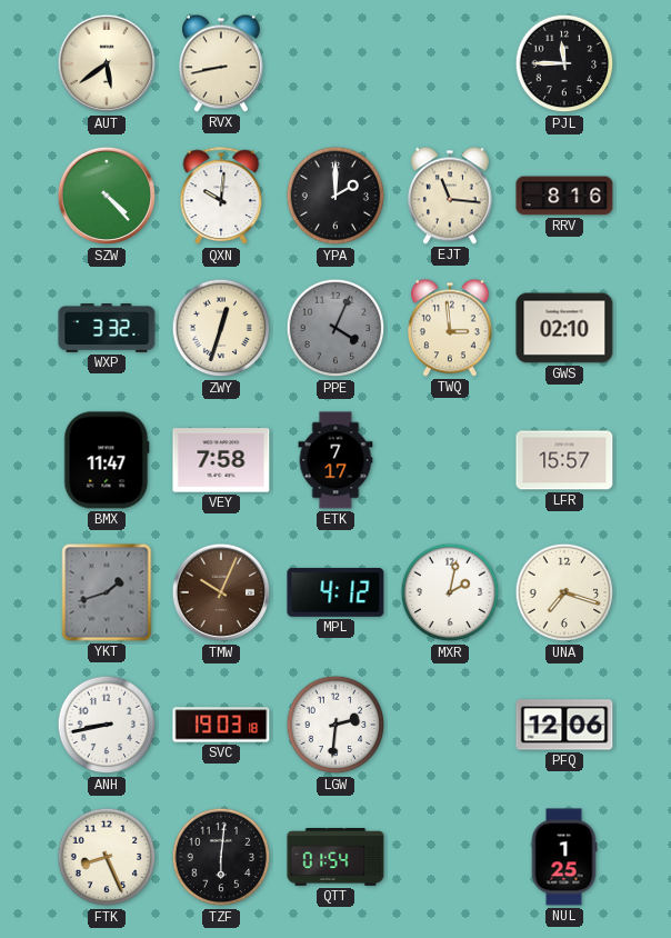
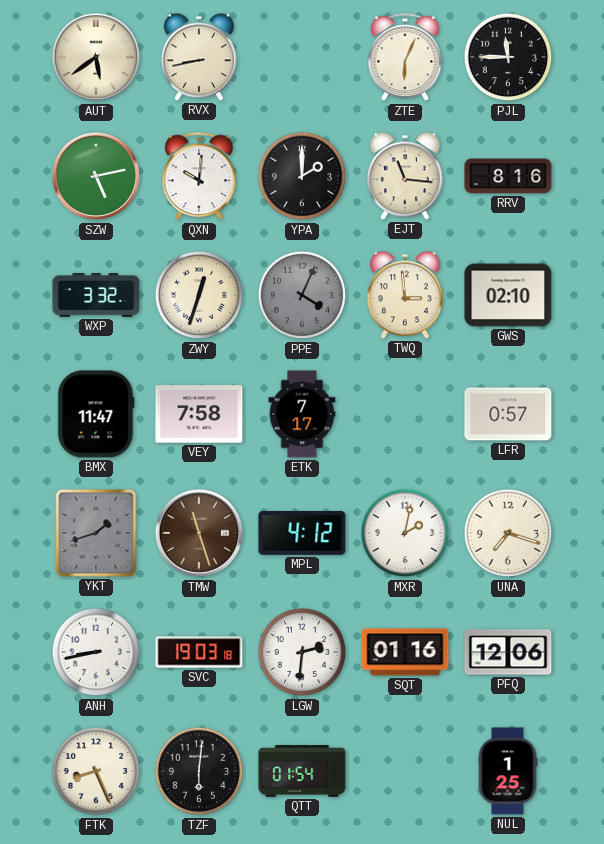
ZTE: none -> 6:04
SZW: 4:23 -> 5:13
LFR: 15:57 -> 0:57
TMW: 10:04 -> 11:27
SQT: none -> 01:16
